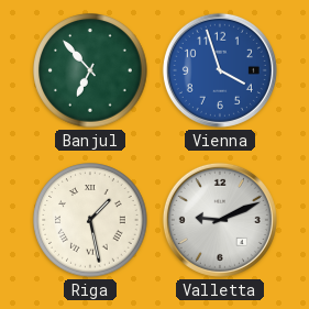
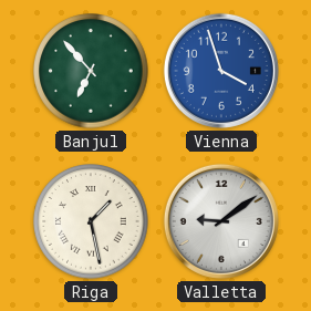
Valletta: 9:11 -> 9:09
